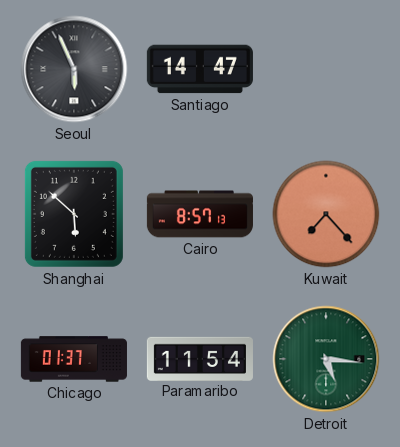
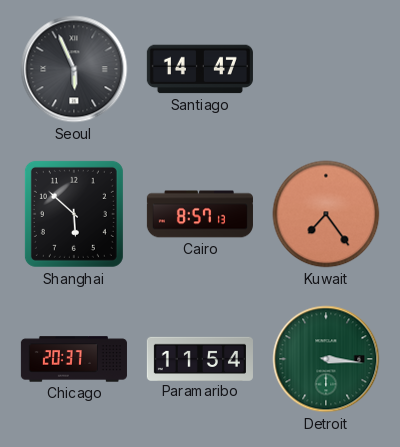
Kuwait: 7:23 -> 7:24
Chicago: 01:37 -> 20:37
Detroit: 5:16 -> 3:16
